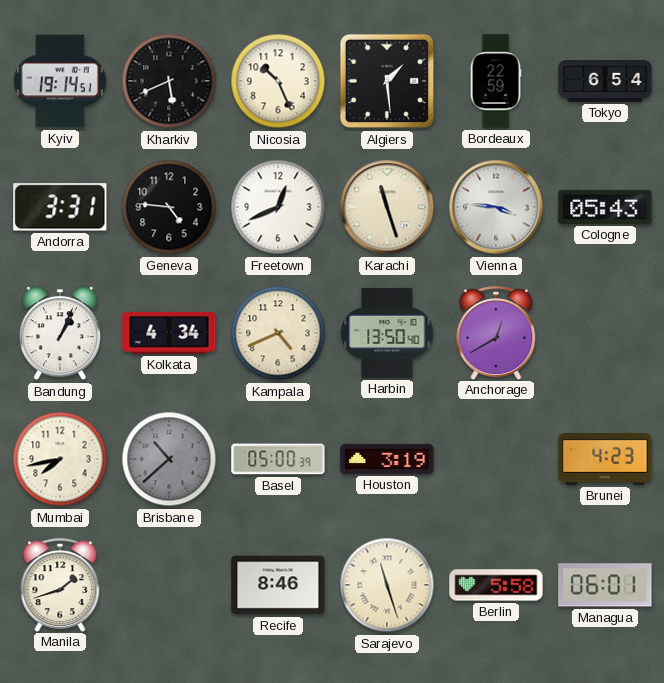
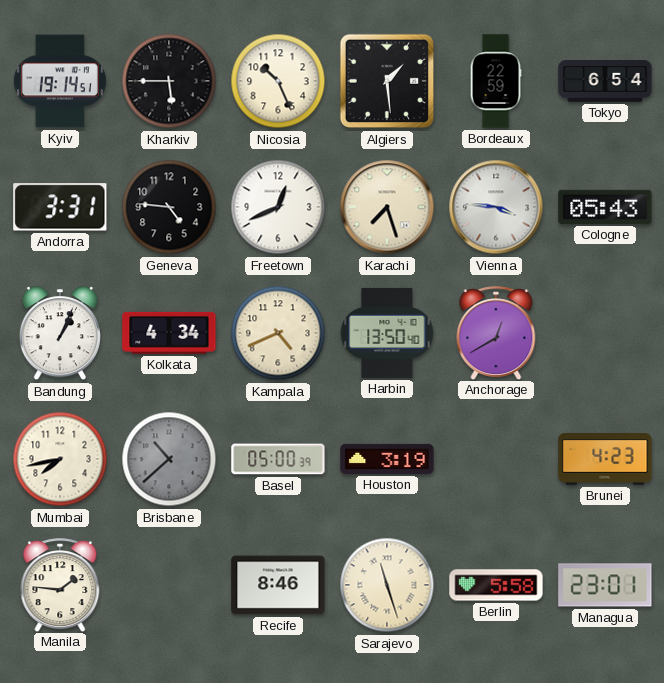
Kharkiv: 5:41 -> 5:45
Karachi: 11:27 -> 7:27
Manila: 1:42 -> 1:46
Managua: 06:01 -> 23:01
